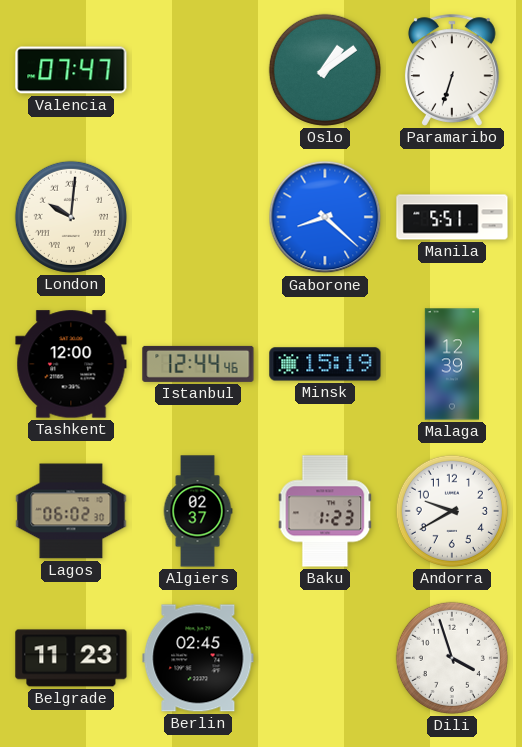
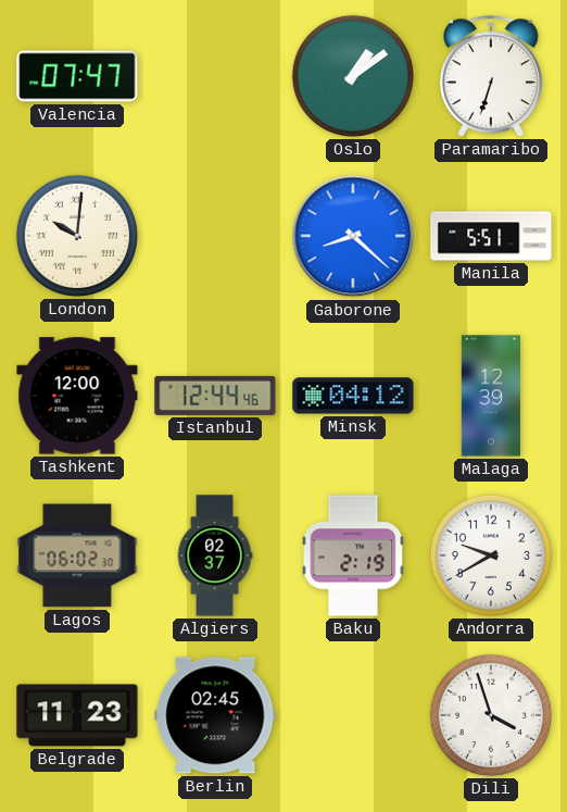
Minsk: 15:19 -> 04:12
Baku: 1:23 -> 2:19
